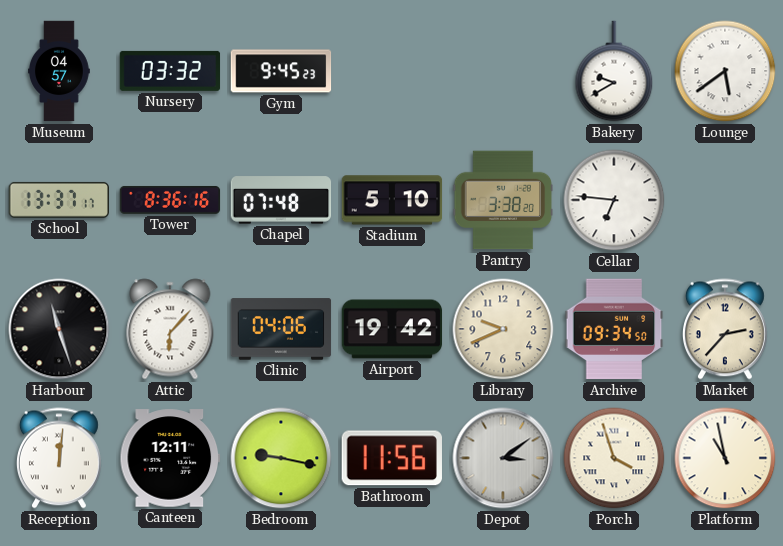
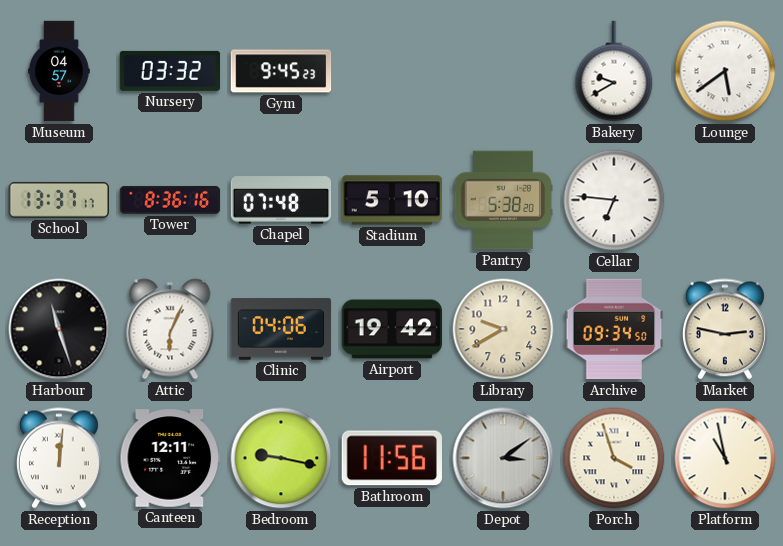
Pantry: 3:38 -> 5:38
Attic: 6:07 -> 6:04
Library: 9:41 -> 9:40
Market: 2:37 -> 2:47
